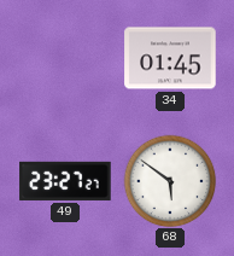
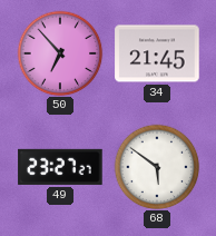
50: none -> 6:53
34: 01:45 -> 21:45
